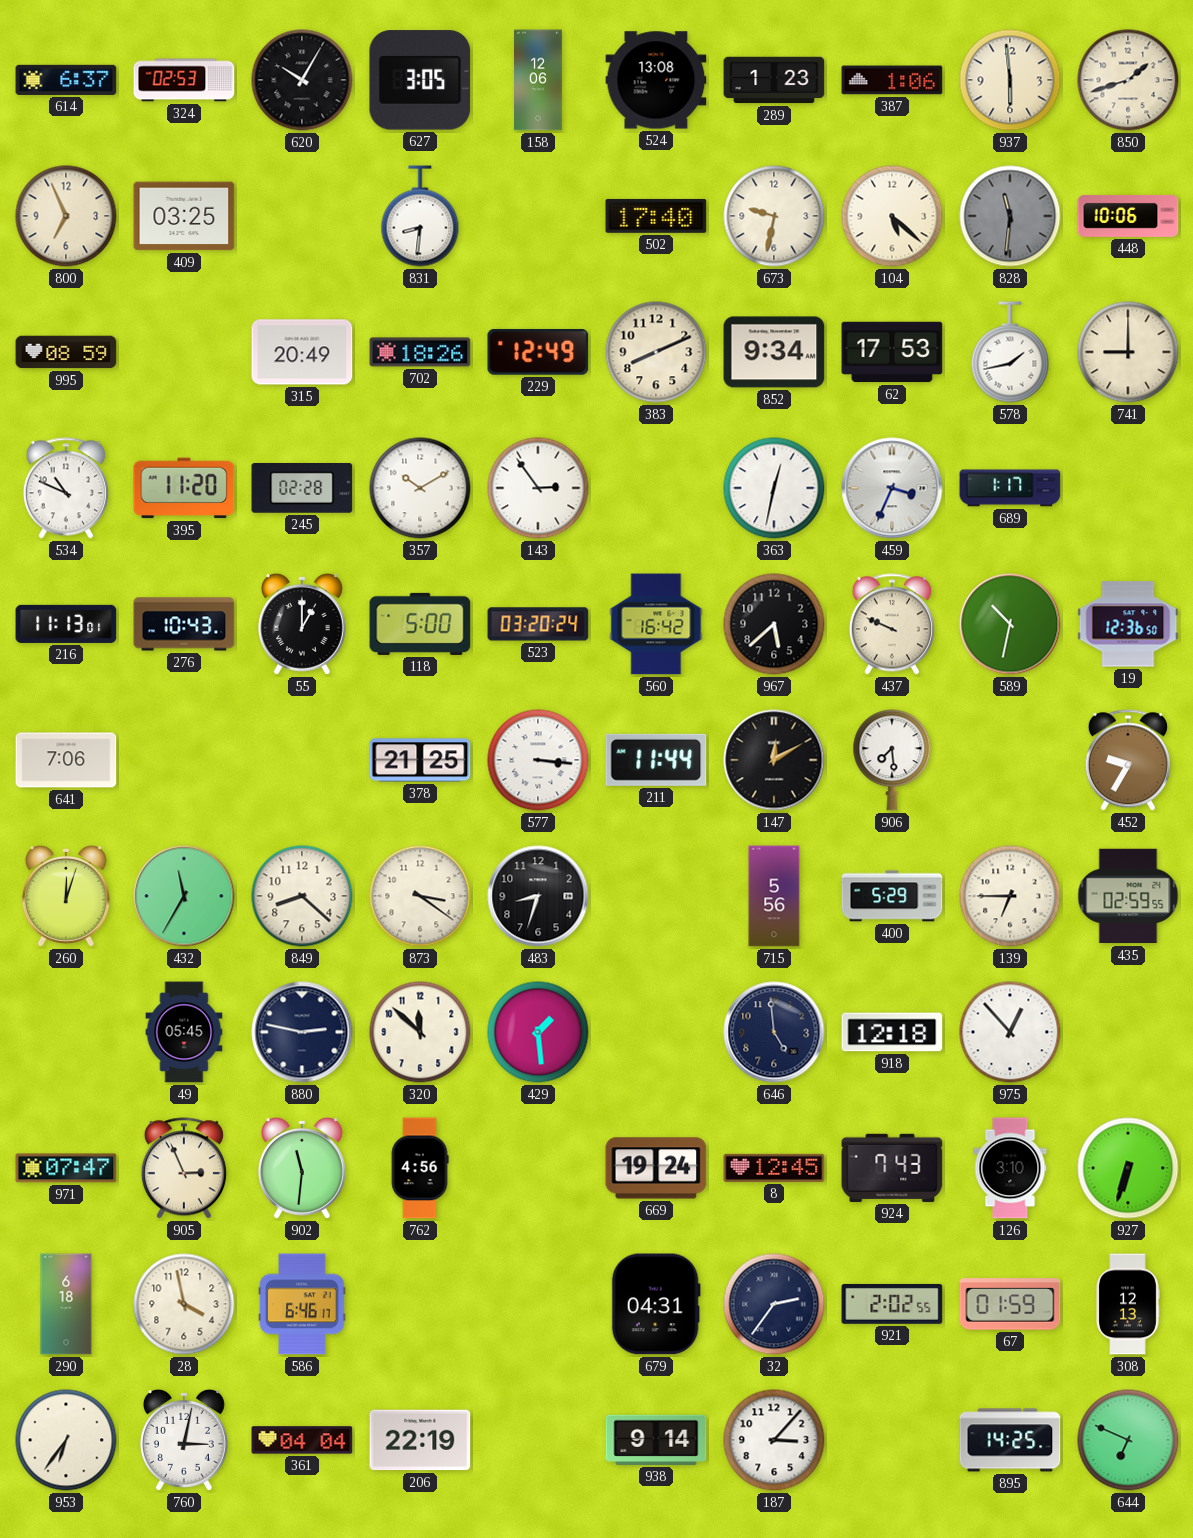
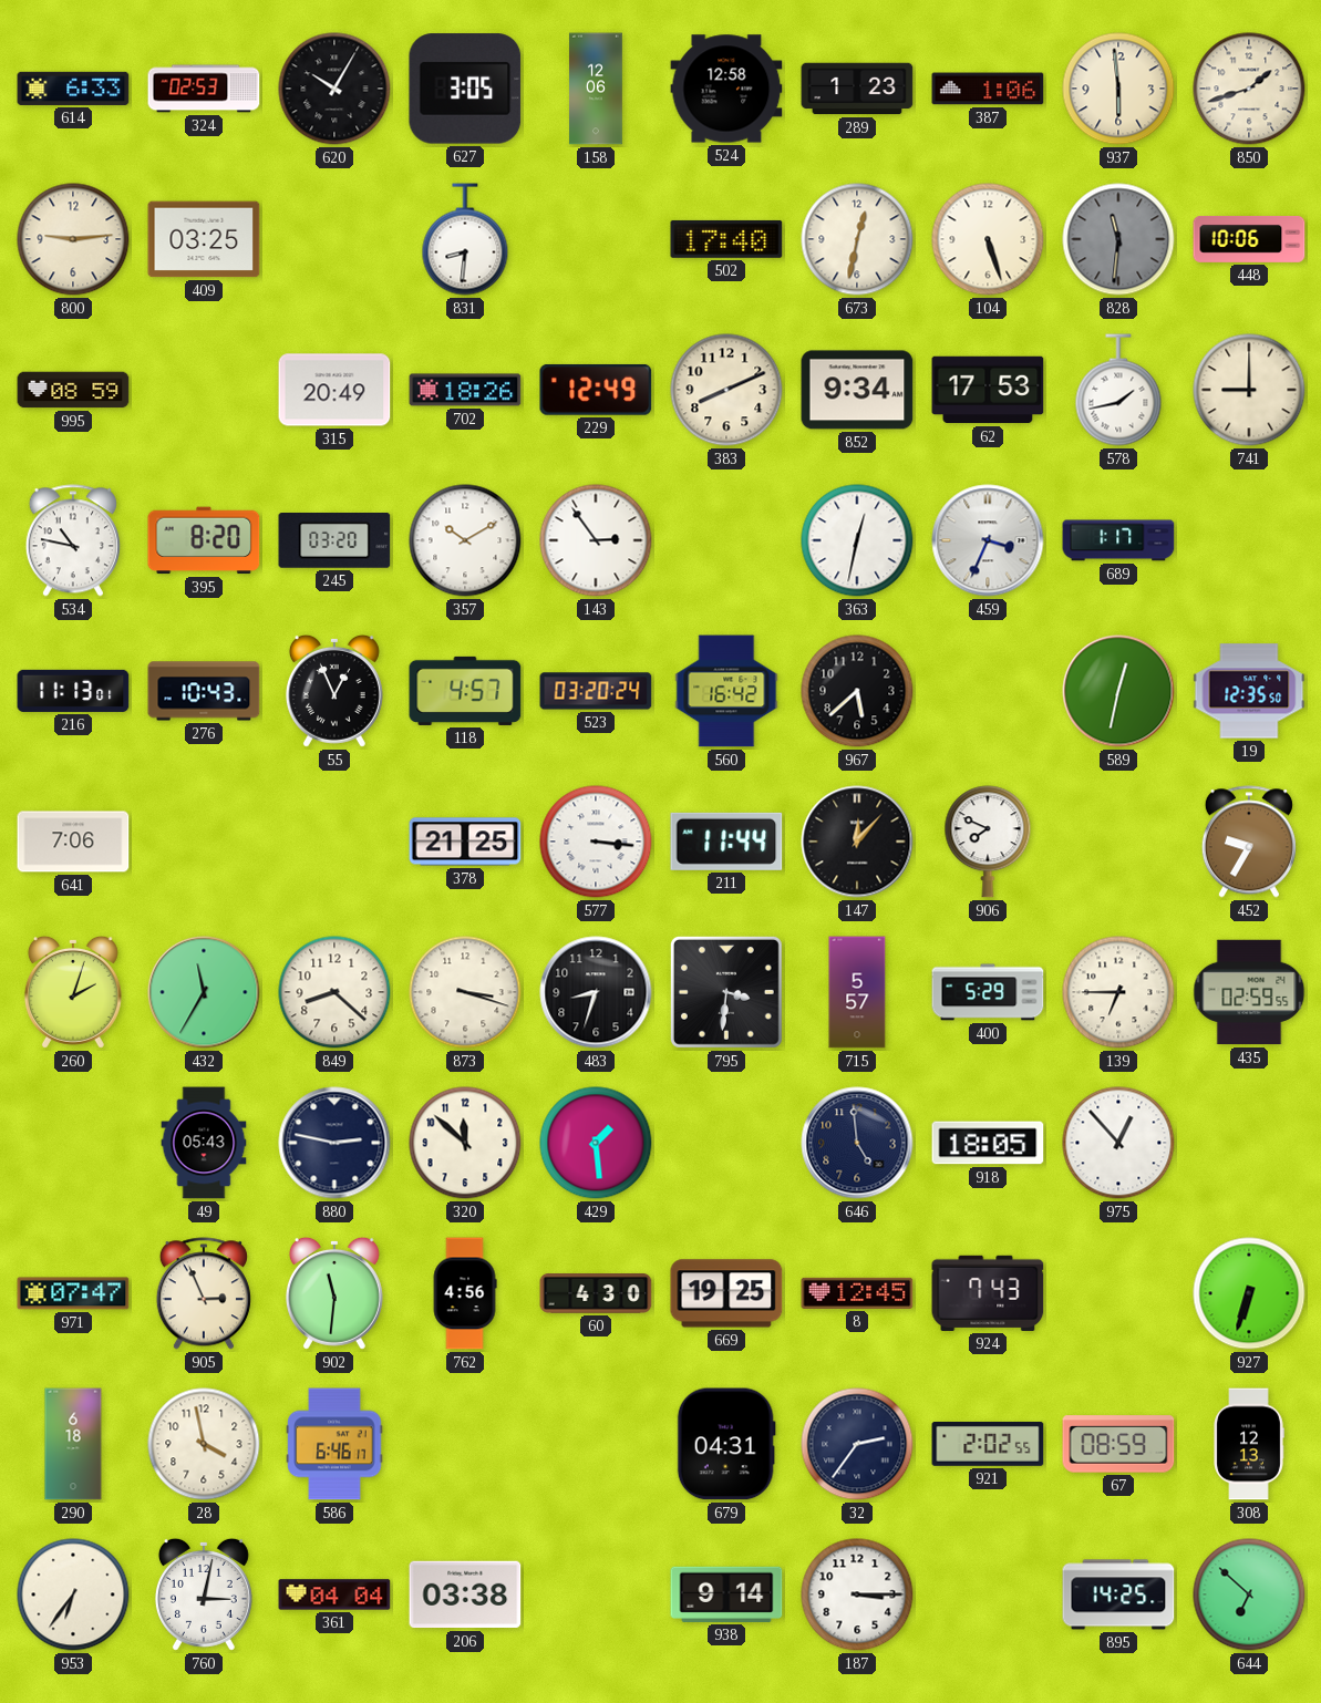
614: 6:37 -> 6:33
524: 13:08 -> 12:58
800: 6:56 -> 9:14
673: 9:32 -> 12:32
104: 5:22 -> 5:27
534: 10:49 -> 10:47
395: 11:20 -> 8:20
245: 02:28 -> 03:20
55: 1:00 -> 12:56
118: 5:00 -> 4:57
437: 9:49 -> none
589: 10:32 -> 12:32
19: 12:36 -> 12:35
147: 12:10 -> 12:07
906: 7:29 -> 7:49
260: 12:03 -> 2:03
873: 3:21 -> 3:18
795: none -> 3:31
715: 5:56 -> 5:57
49: 05:45 -> 05:43
918: 12:18 -> 18:05
60: none -> 4:30
669: 19:24 -> 19:25
126: 3:10 -> none
67: 01:59 -> 08:59
206: 22:19 -> 03:38
187: 3:07 -> 3:15
644: 6:49 -> 6:52
